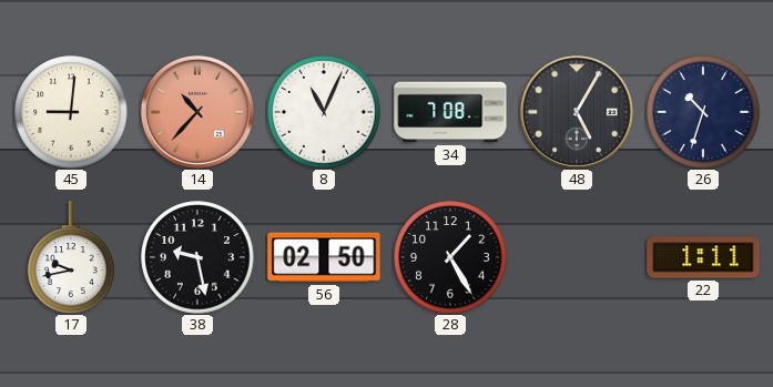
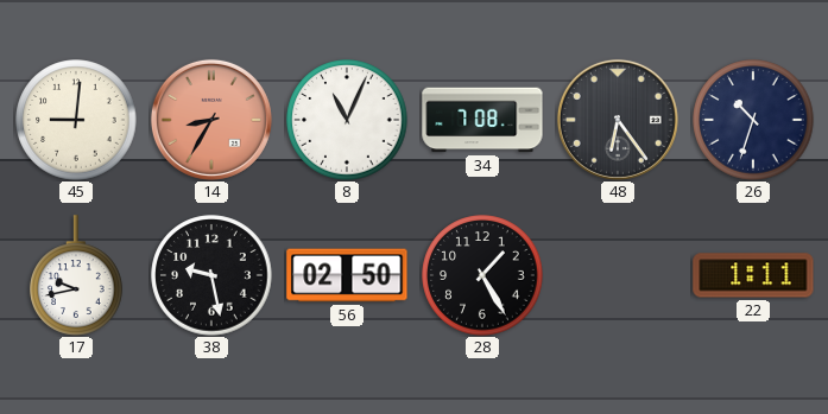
14: 10:37 -> 8:35
48: 5:05 -> 6:24
